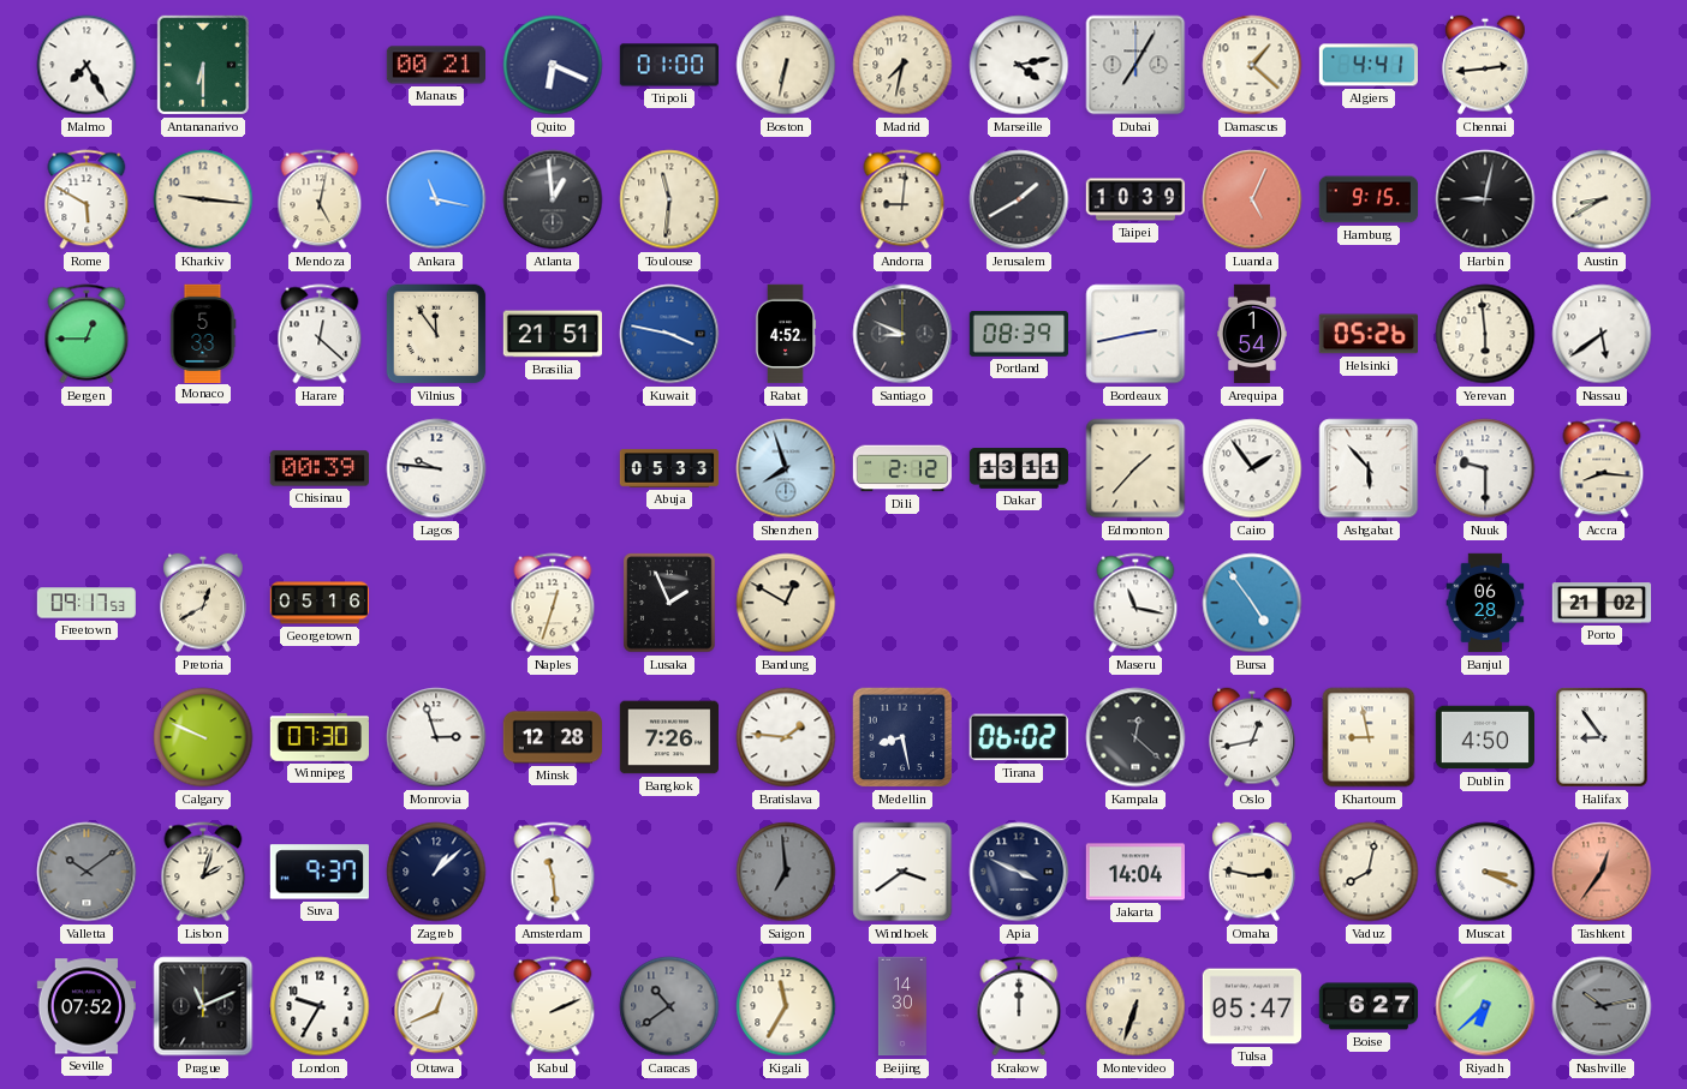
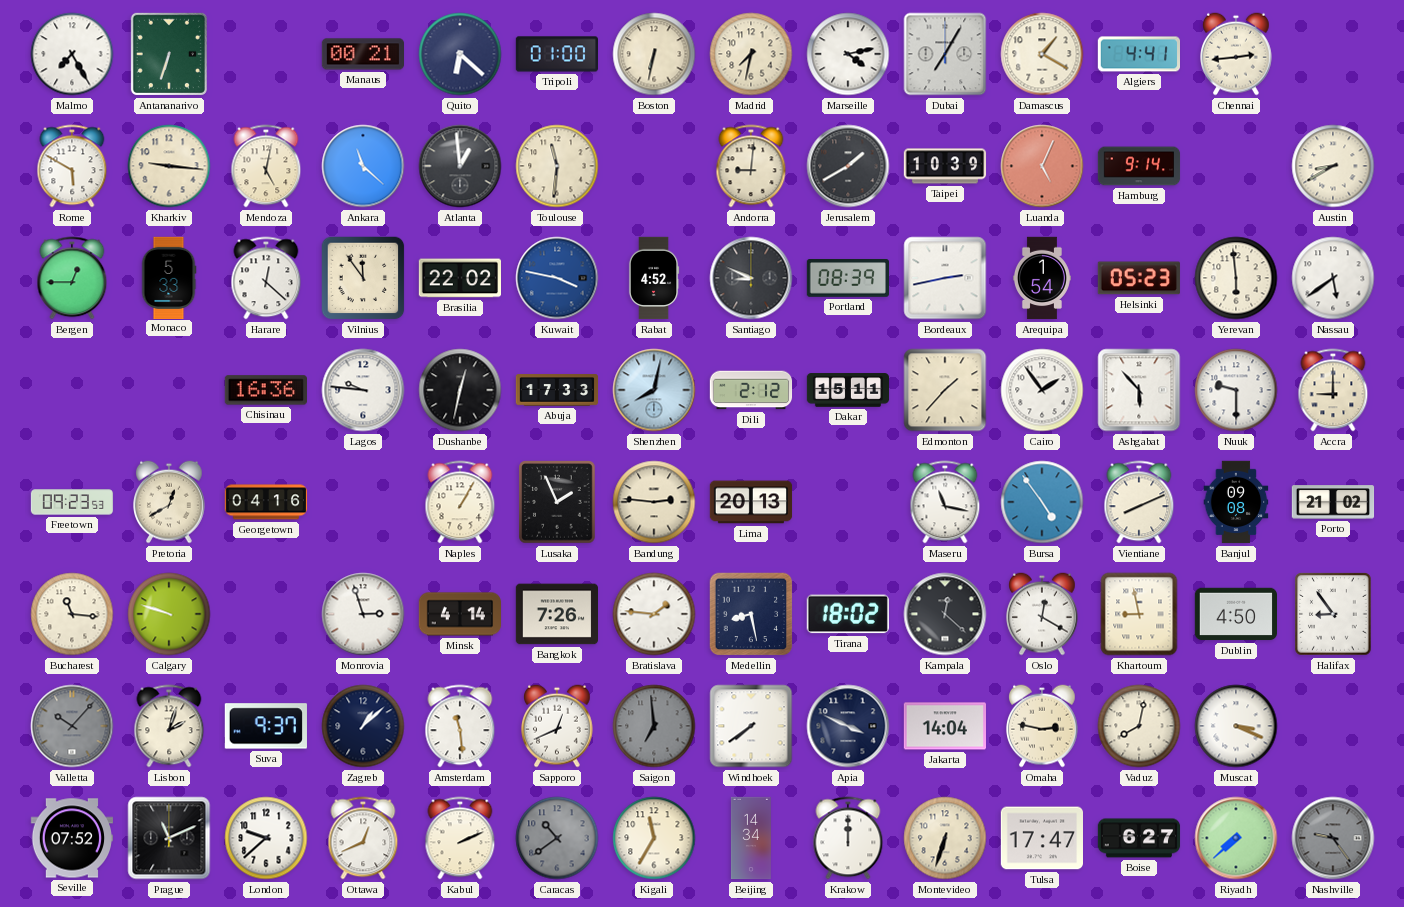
Antananarivo: 6:30 -> 6:33
Quito: 6:19 -> 6:22
Damascus: 1:22 -> 1:20
Ankara: 11:17 -> 11:22
Hamburg: 9:15 -> 9:14
Harbin: 9:02 -> none
Brasilia: 21:51 -> 22:02
Helsinki: 05:26 -> 05:23
Chisinau: 00:39 -> 16:36
Dushanbe: none -> 12:32
Abuja: 05:33 -> 17:33
Shenzhen: 7:57 -> 8:02
Dakar: 13:11 -> 15:11
Accra: 8:16 -> 9:00
Freetown: 09:17 -> 09:23
Georgetown: 05:16 -> 04:16
Naples: 12:33 -> 1:05
Bandung: 12:50 -> 2:46
Lima: none -> 20:13
Vientiane: none -> 8:11
Banjul: 06:28 -> 09:08
Bucharest: none -> 11:16
Calgary: 9:49 -> 9:48
Winnipeg: 07:30 -> none
Minsk: 12:28 -> 4:14
Tirana: 06:02 -> 18:02
Oslo: 12:43 -> 12:20
Valletta: 10:09 -> 10:07
Sapporo: none -> 12:41
Windhoek: 3:39 -> 7:39
Tashkent: 12:36 -> none
London: 9:35 -> 9:38
Beijing: 14:30 -> 14:34
Tulsa: 05:47 -> 17:47
Riyadh: 6:38 -> 7:38
Nashville: 10:13 -> 9:24
